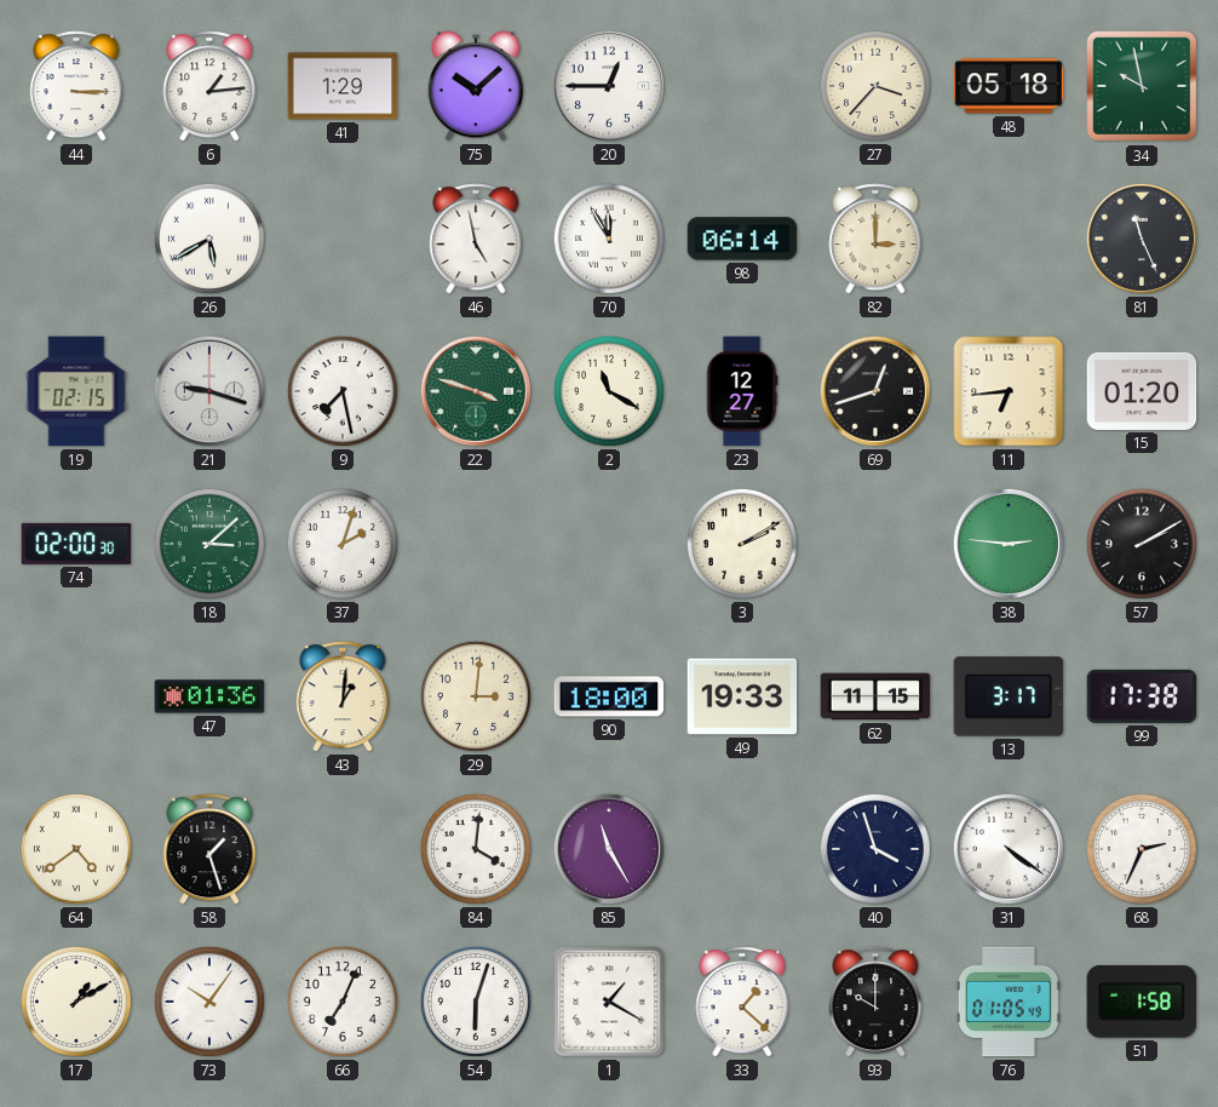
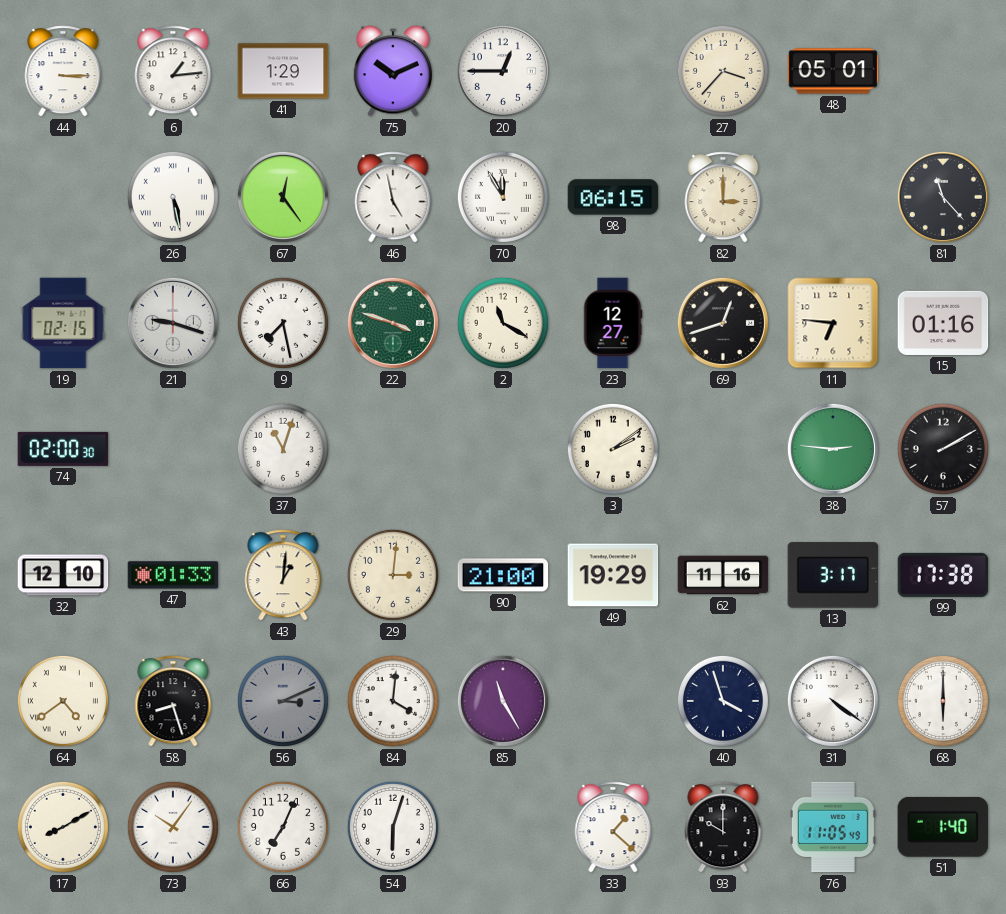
75: 10:08 -> 10:11
48: 05:18 -> 05:01
34: 9:58 -> none
26: 5:40 -> 5:28
67: none -> 12:24
98: 06:14 -> 06:15
81: 11:26 -> 11:23
11: 6:44 -> 6:46
15: 01:20 -> 01:16
18: 3:08 -> none
37: 2:03 -> 11:03
3: 2:10 -> 2:09
32: none -> 12:10
47: 01:36 -> 01:33
90: 18:00 -> 21:00
49: 19:33 -> 19:29
62: 11:15 -> 11:16
58: 1:27 -> 8:27
56: none -> 3:11
68: 2:34 -> 6:00
17: 1:10 -> 8:10
1: 1:20 -> none
76: 01:05 -> 11:05
51: 1:58 -> 1:40
